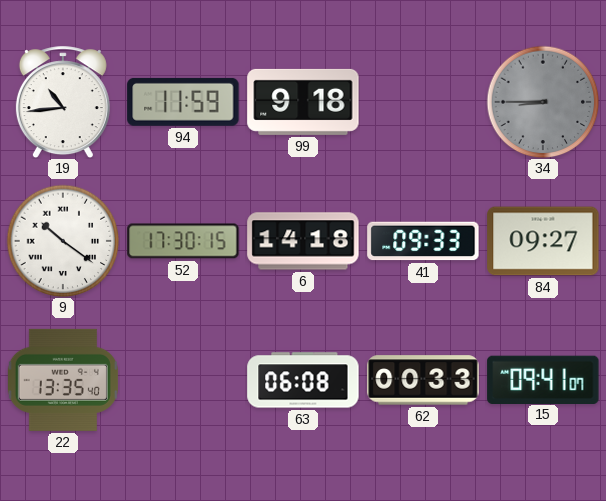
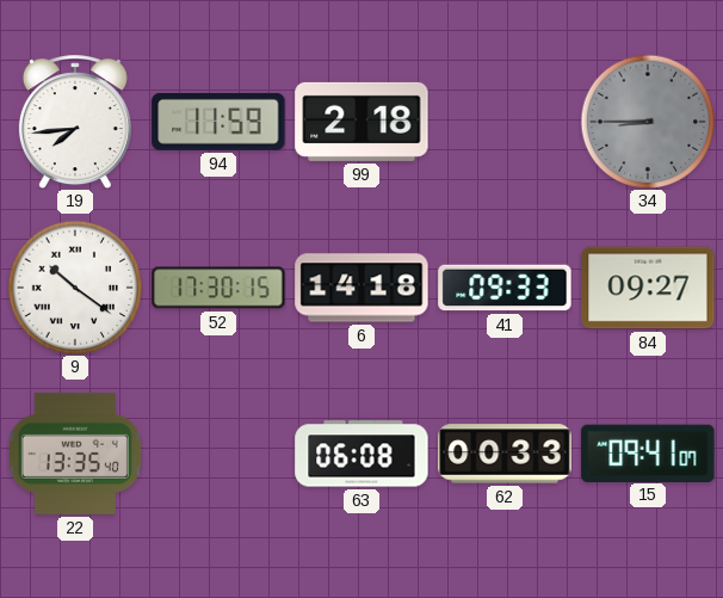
19: 10:44 -> 7:44
99: 9:18 -> 2:18
